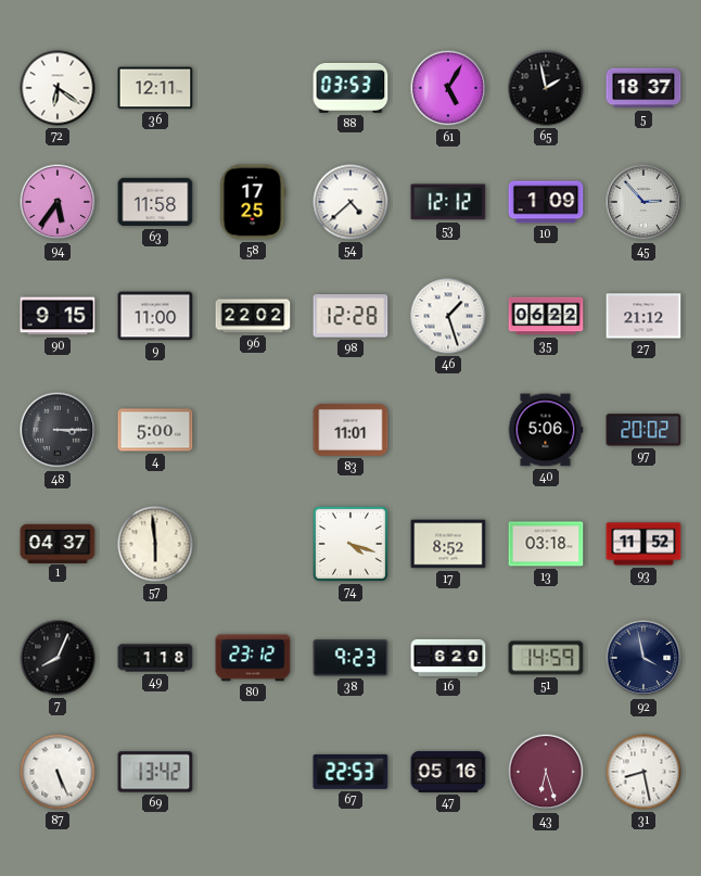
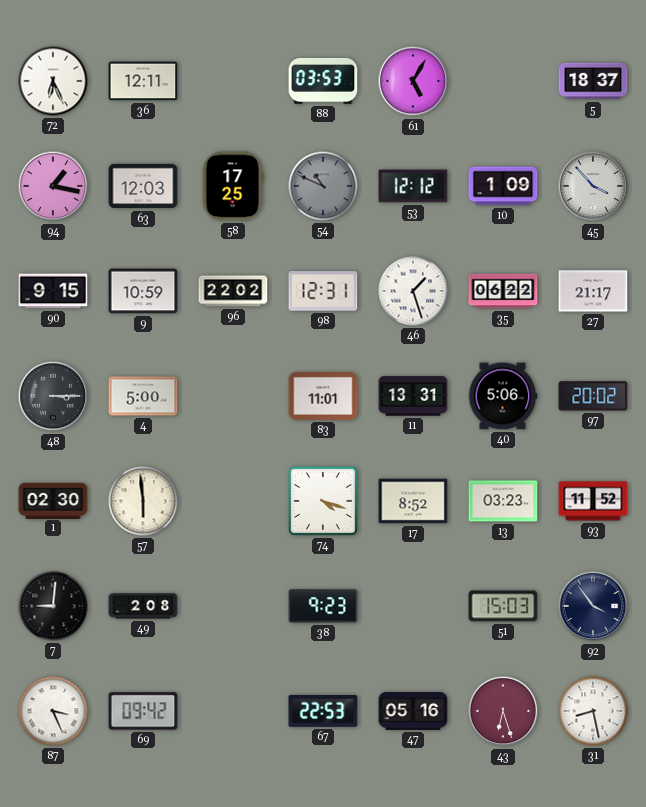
72: 6:21 -> 6:26
65: 1:58 -> none
94: 5:36 -> 1:17
63: 11:58 -> 12:03
54: 4:38 -> 10:49
54 dial: white -> grey
45: 2:53 -> 3:53
9: 11:00 -> 10:59
98: 12:28 -> 12:31
27: 21:12 -> 21:17
11: none -> 13:31
1: 04:37 -> 02:30
13: 03:18 -> 03:23
7: 8:04 -> 9:01
49: 1:18 -> 2:08
80: 23:12 -> none
16: 6:20 -> none
51: 14:59 -> 15:03
92: 3:58 -> 3:54
87: 5:26 -> 3:26
69: 13:42 -> 09:42
